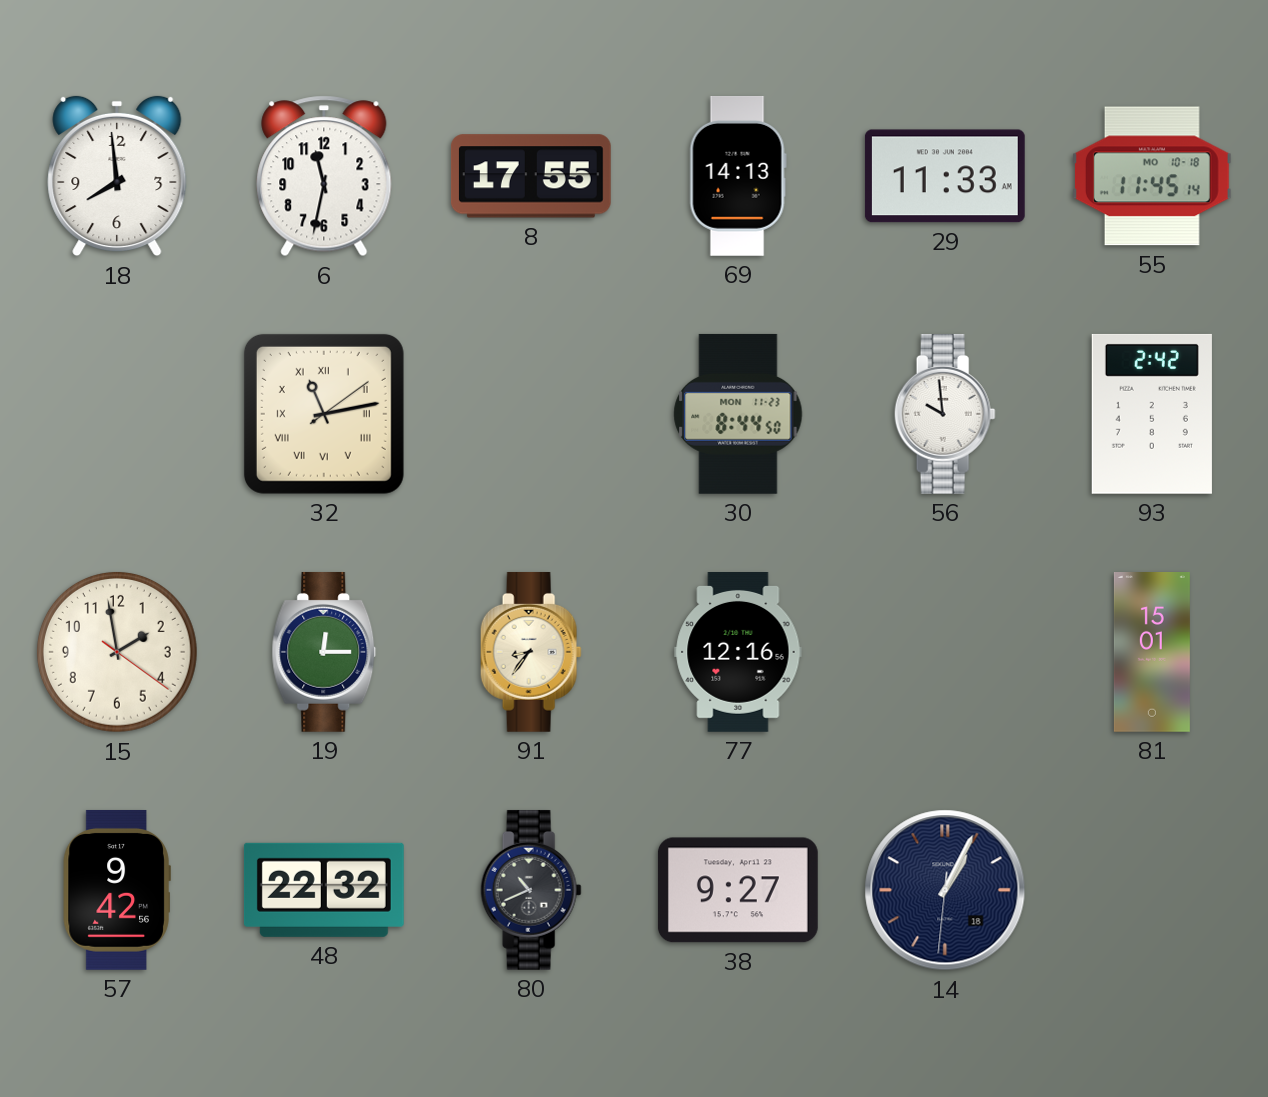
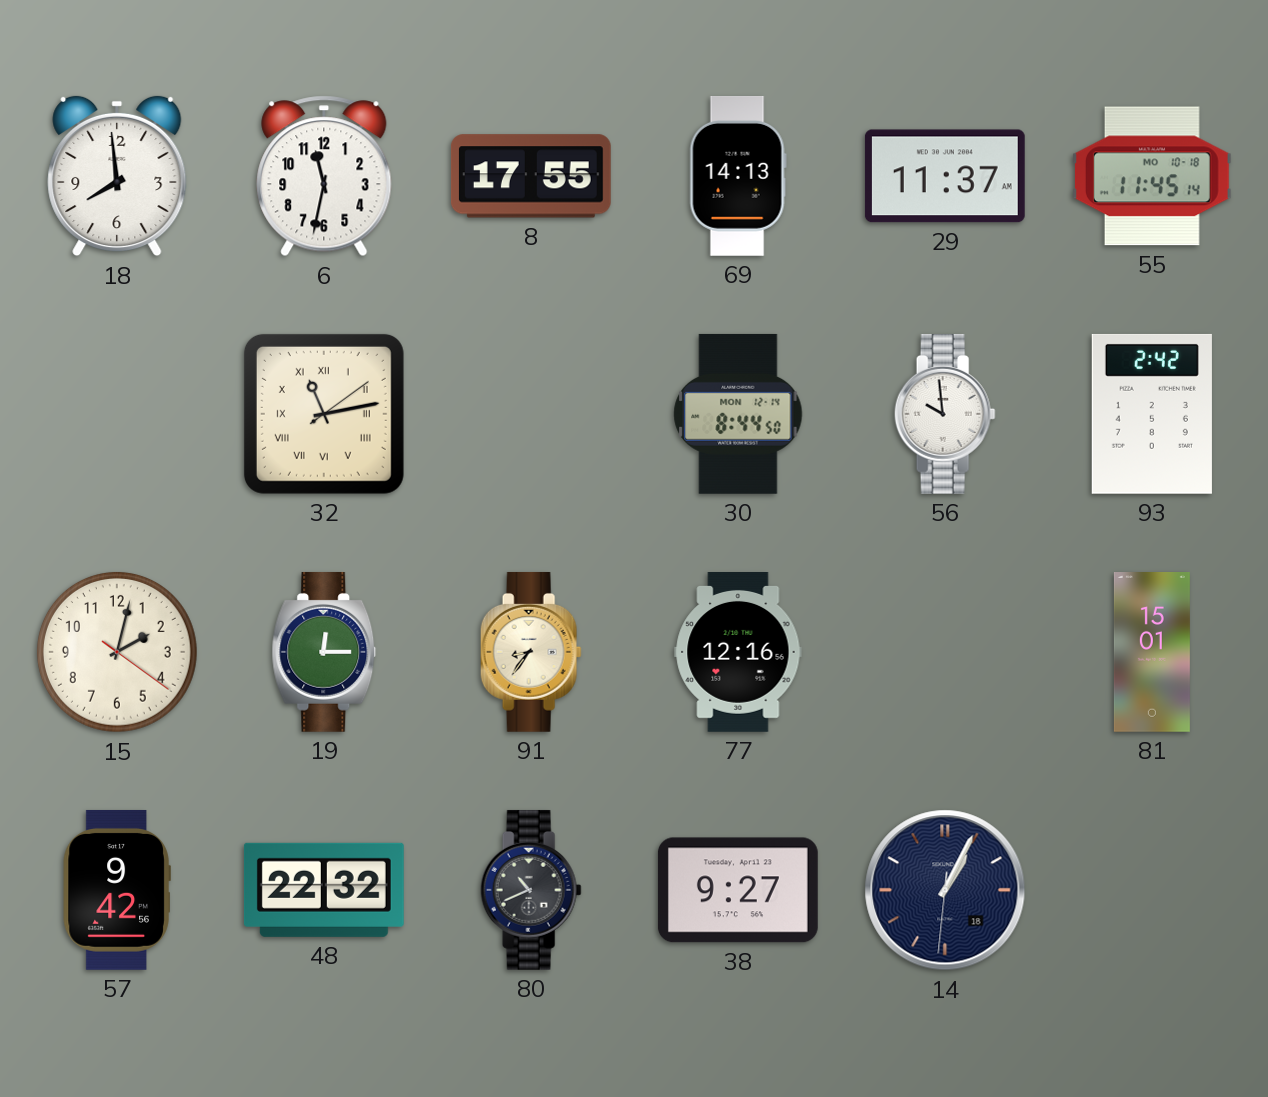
29: 11:33 -> 11:37
30 date: MON 11-23 -> MON 12-14
15: 1:58 -> 2:02
